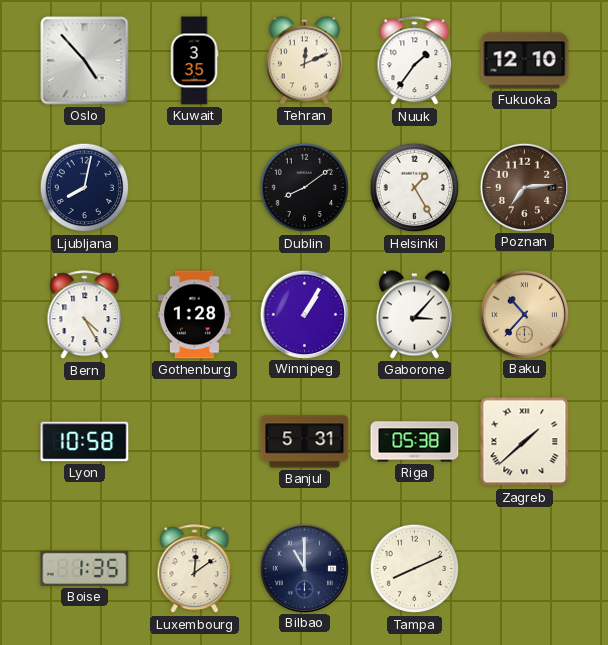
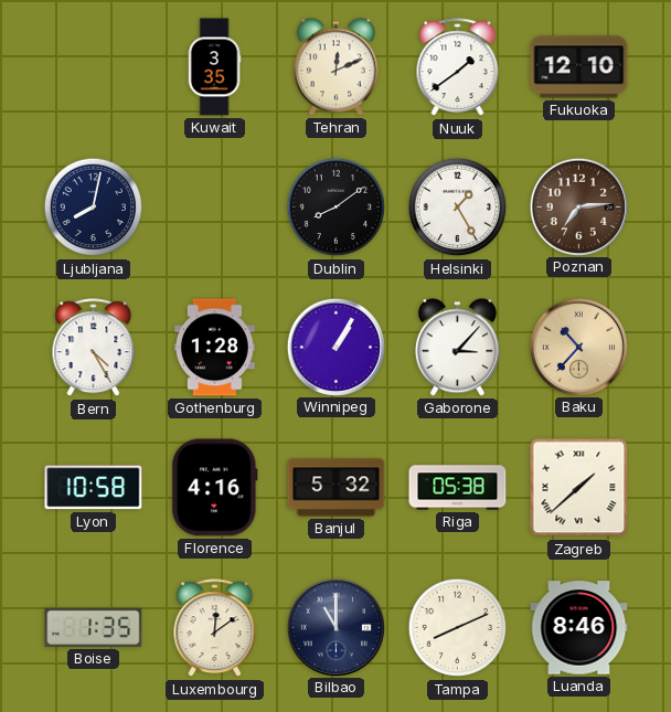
Oslo: 4:53 -> none
Nuuk: 1:36 -> 1:39
Florence: none -> 4:16
Banjul: 5:31 -> 5:32
Luanda: none -> 8:46
